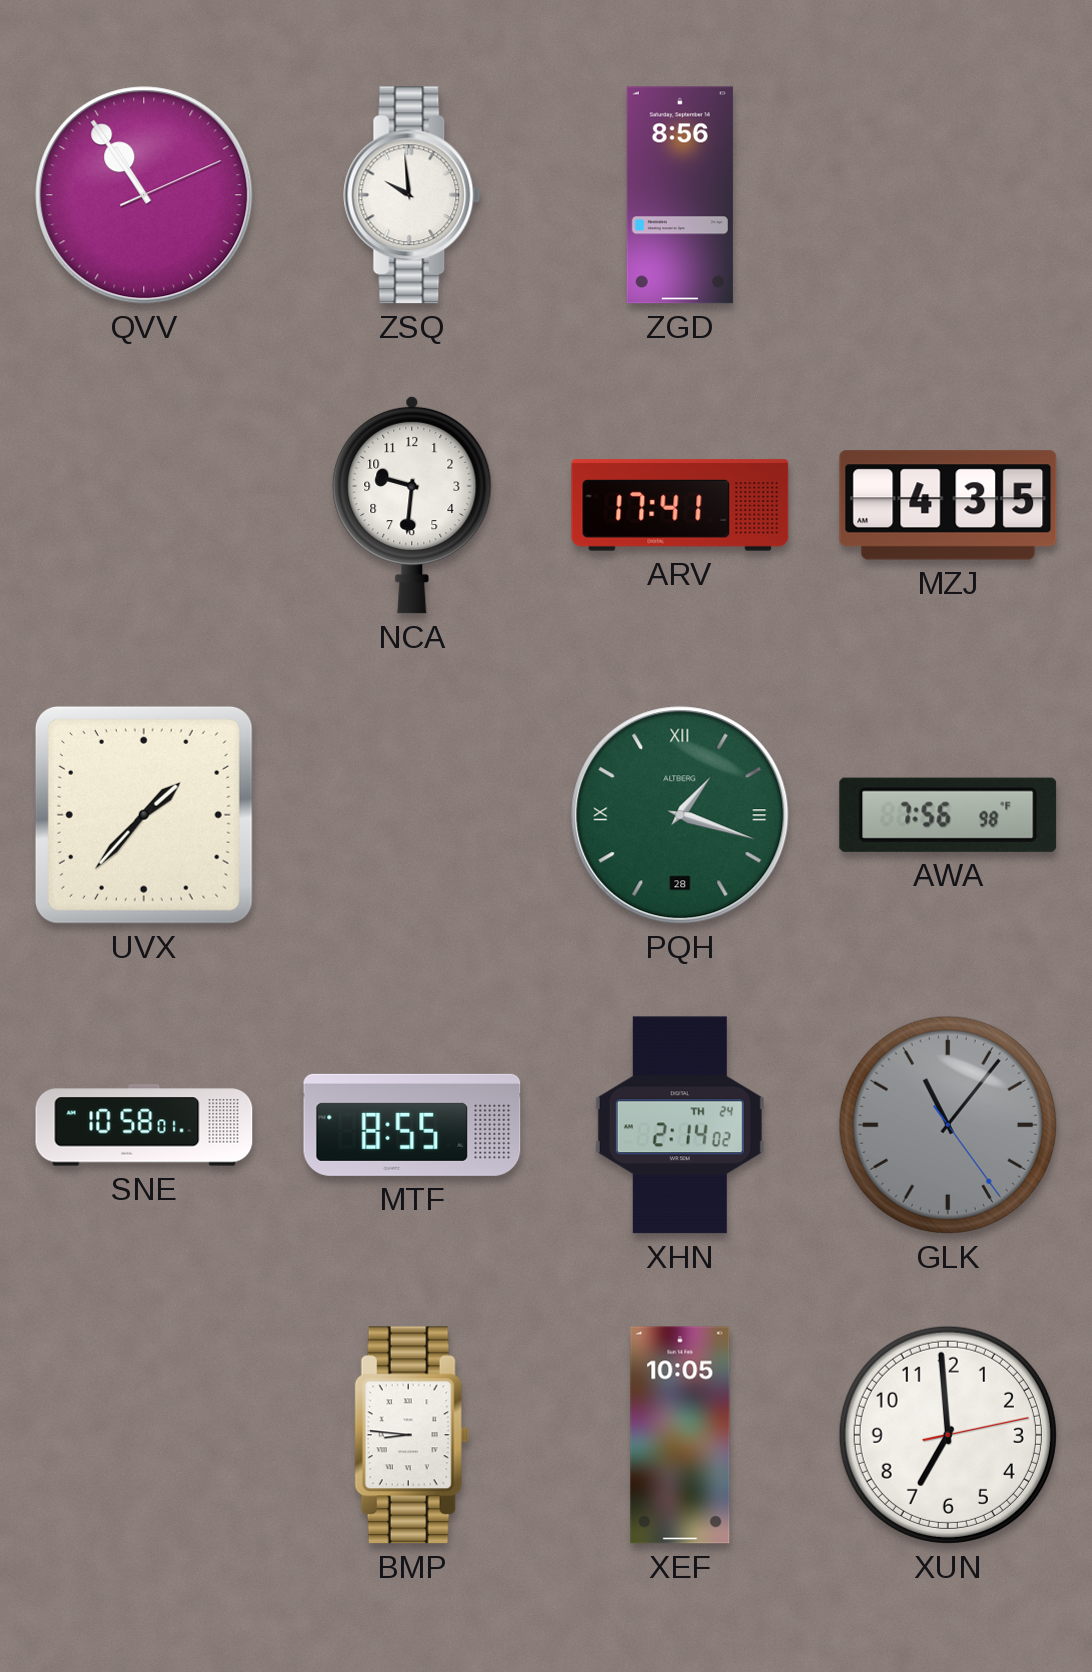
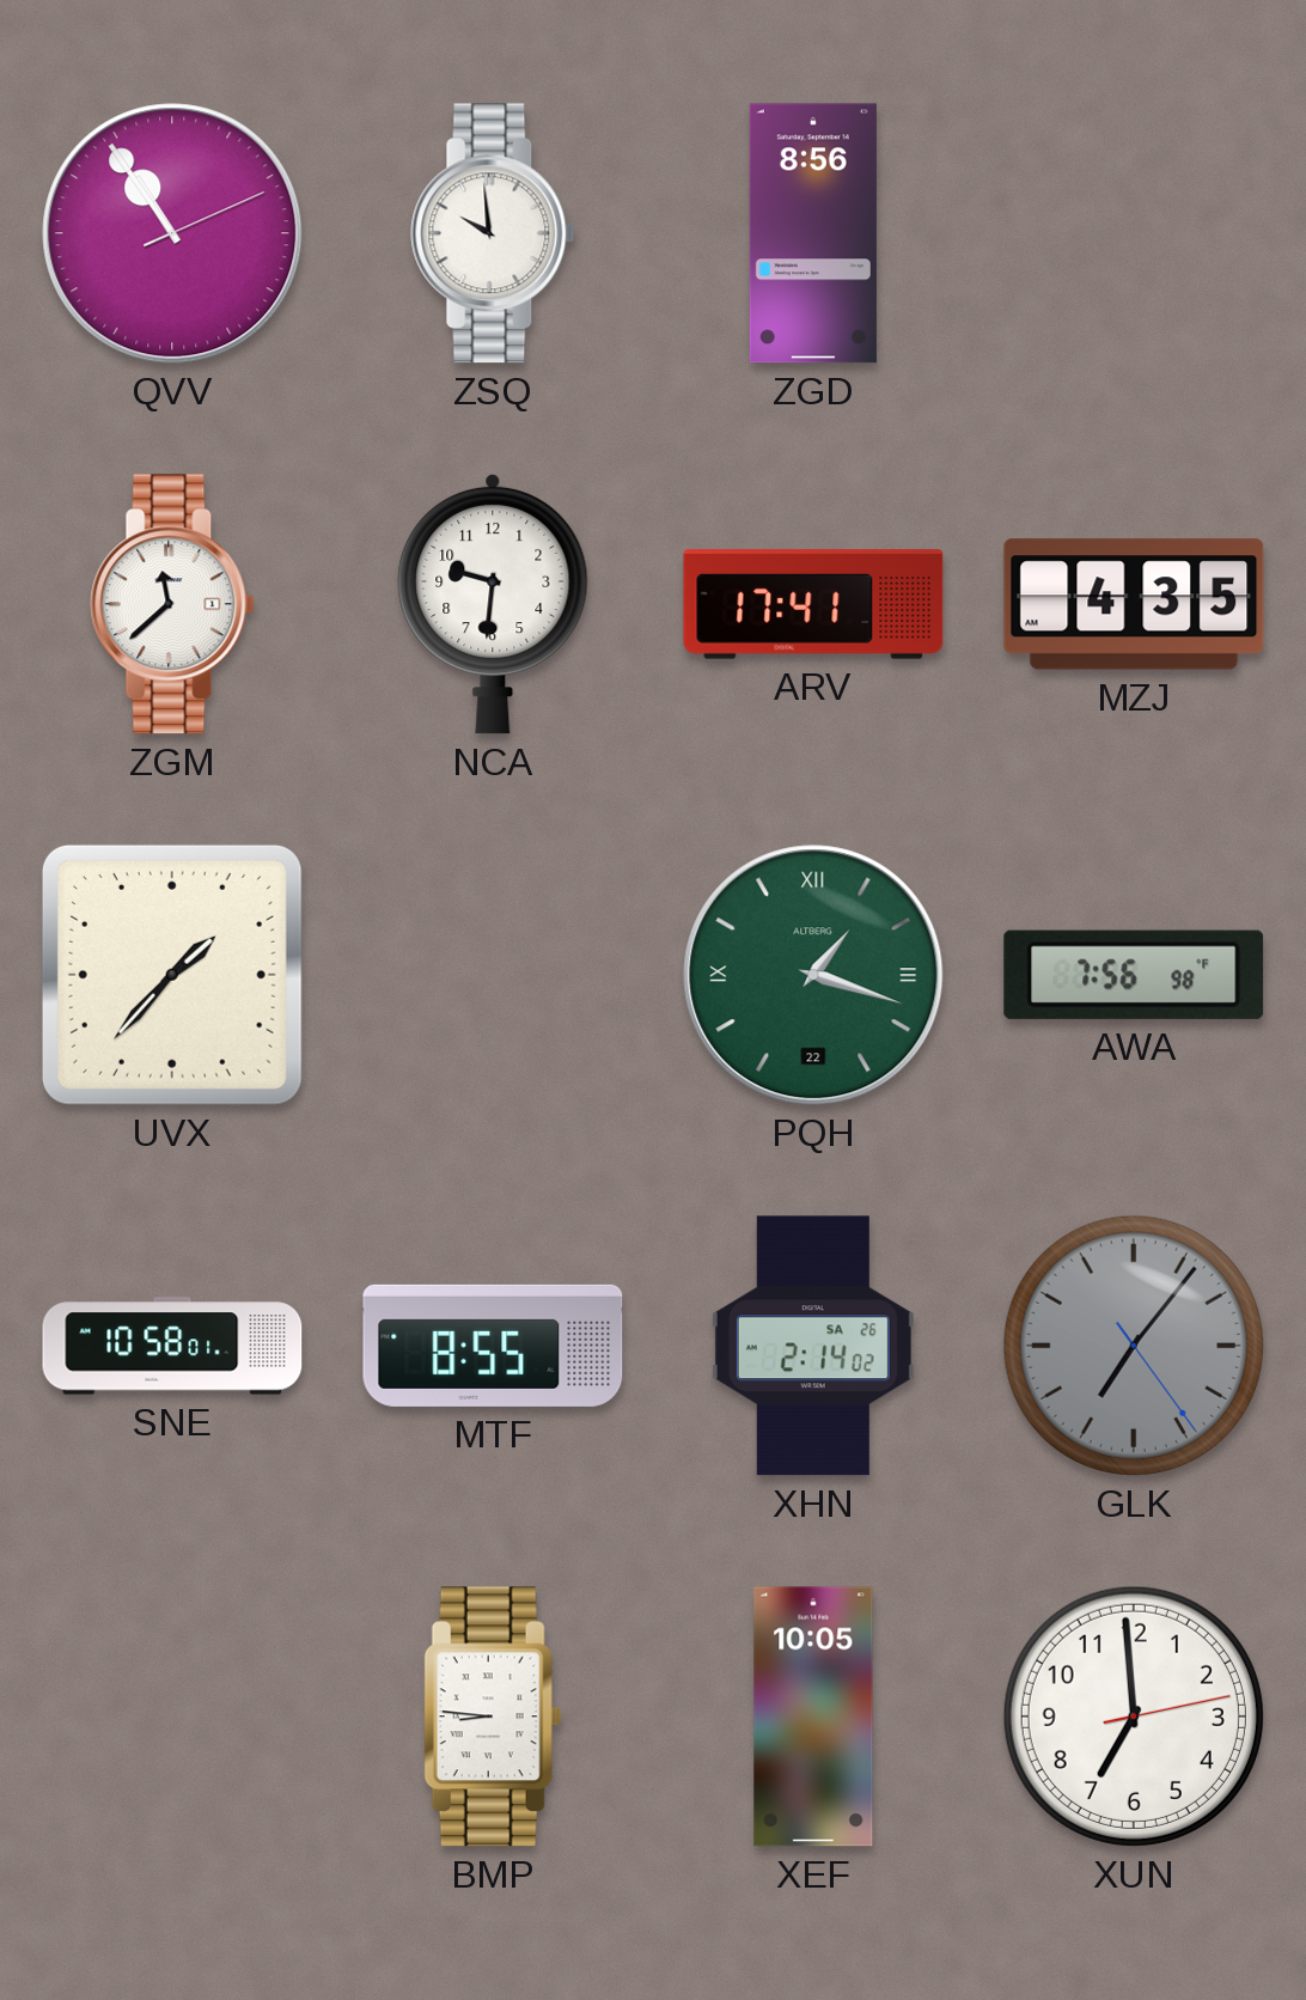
ZGM: none -> 11:38
PQH date: 28 -> 22
XHN date: TH 24 -> SA 26
GLK: 11:06 -> 7:06
